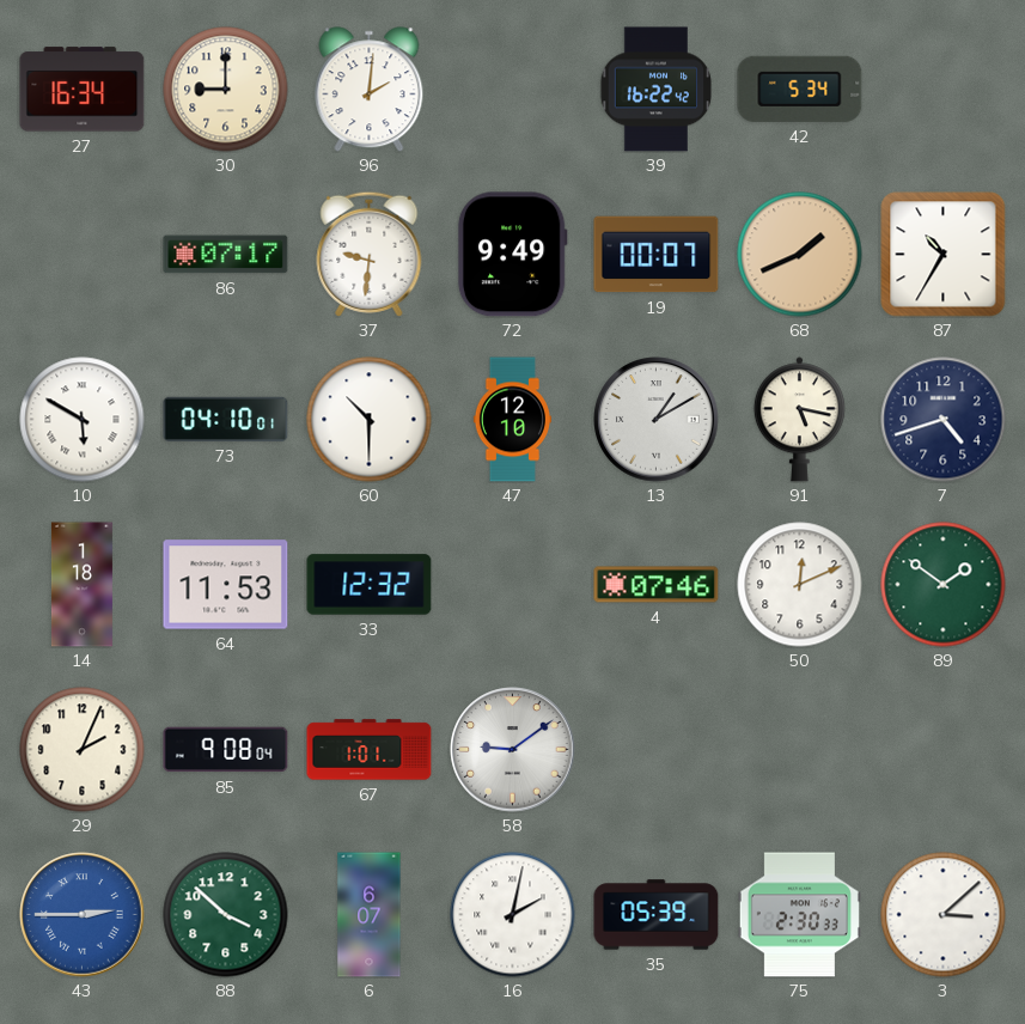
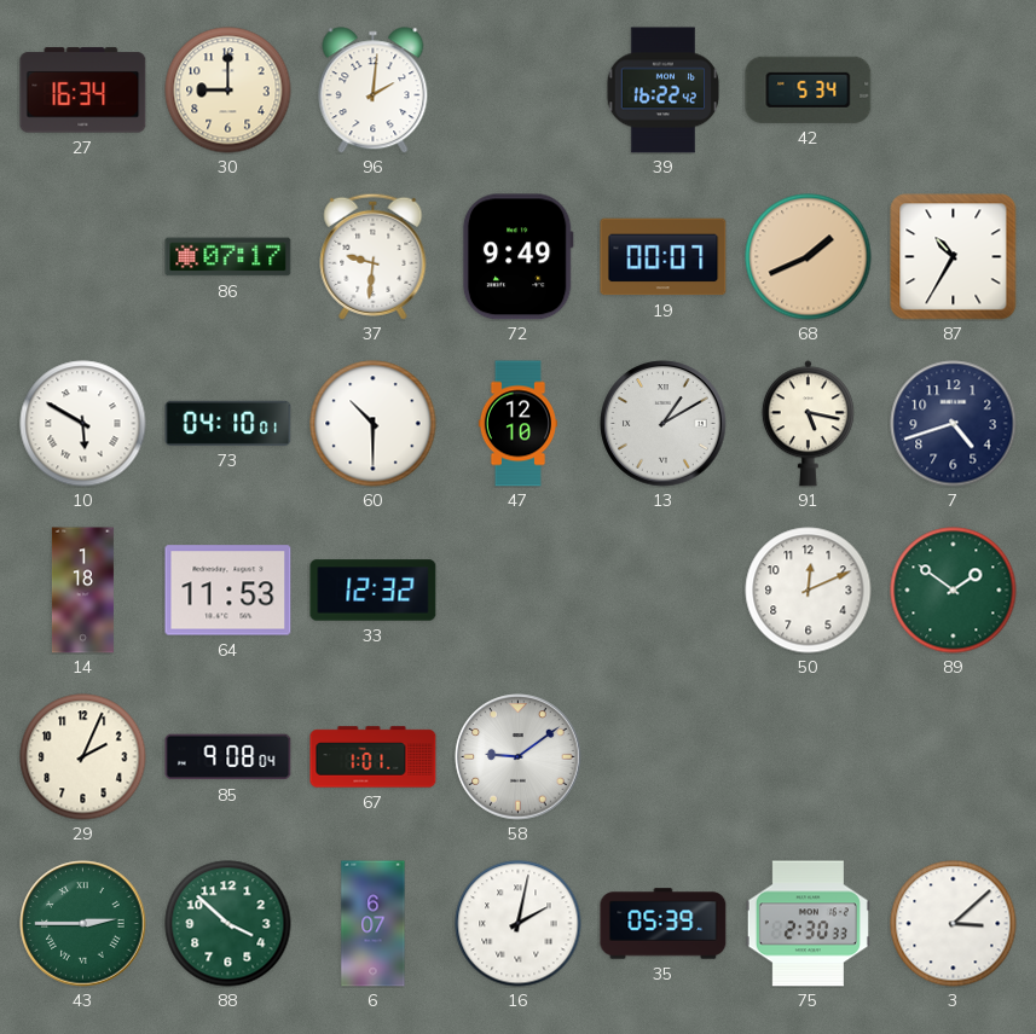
4: 07:46 -> none
43 dial: blue -> green
